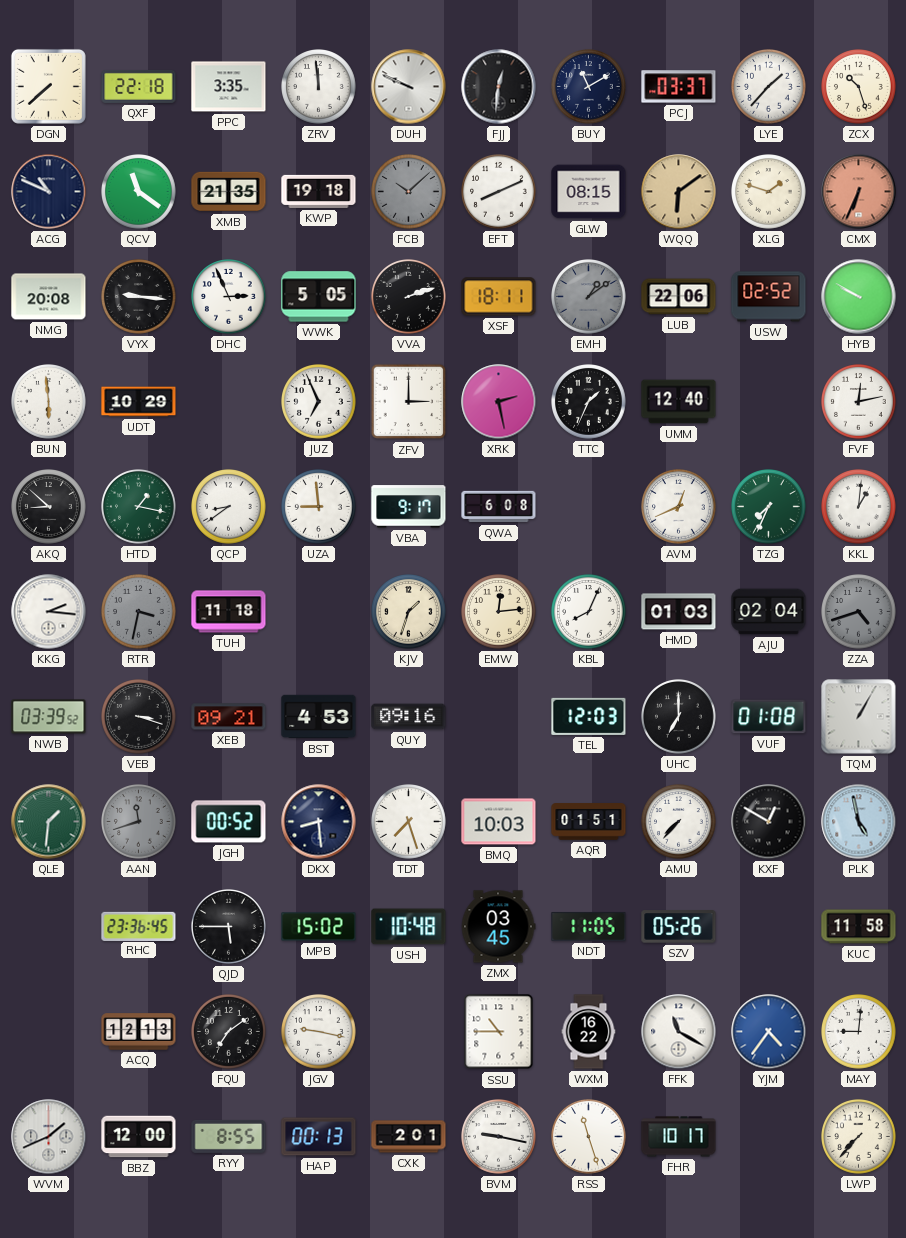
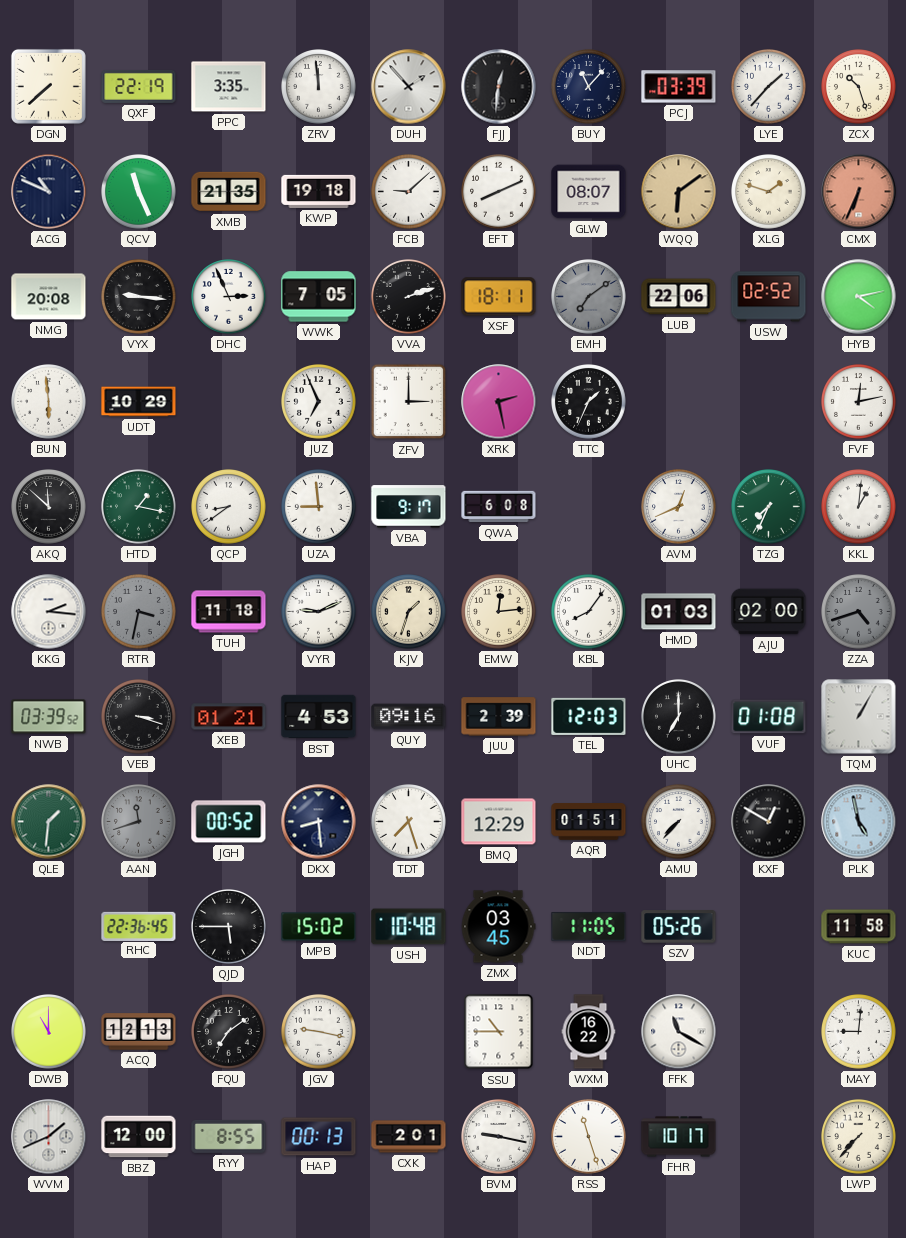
QXF: 22:18 -> 22:19
DUH: 9:49 -> 1:53
BUY: 11:10 -> 11:07
PCJ: 03:37 -> 03:39
QCV: 11:21 -> 11:26
FCB: 10:08 -> 9:08
FCB dial: grey -> white
GLW: 08:15 -> 08:07
WWK: 5:05 -> 7:05
EMH: 1:09 -> 7:09
HYB: 9:50 -> 4:13
UMM: 12:40 -> none
AKQ: 8:52 -> 11:52
VYR: none -> 9:11
KBL: 8:04 -> 8:06
AJU: 02:04 -> 02:00
XEB: 09:21 -> 01:21
JUU: none -> 2:39
BMQ: 10:03 -> 12:29
RHC: 23:36 -> 22:36
DWB: none -> 11:00
YJM: 4:36 -> none
